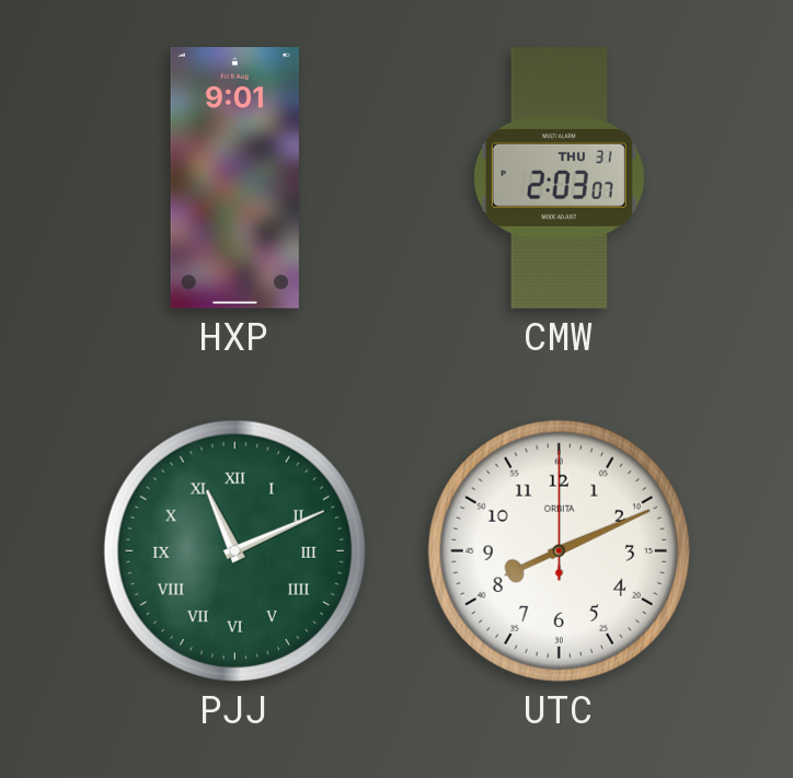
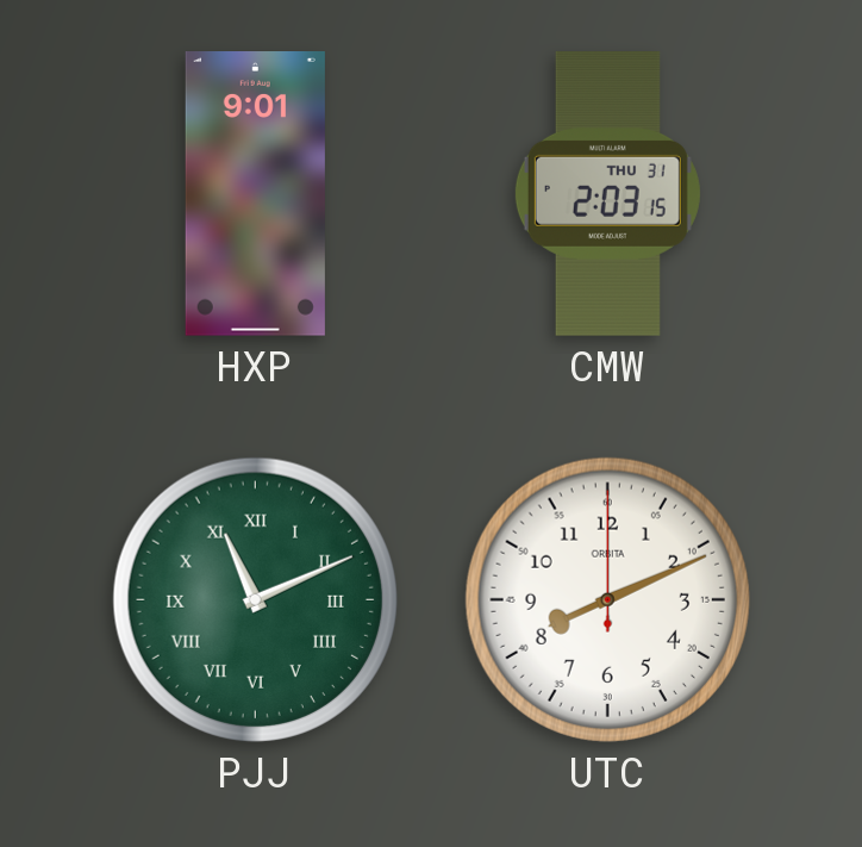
CMW: 2:03:07 -> 2:03:15
